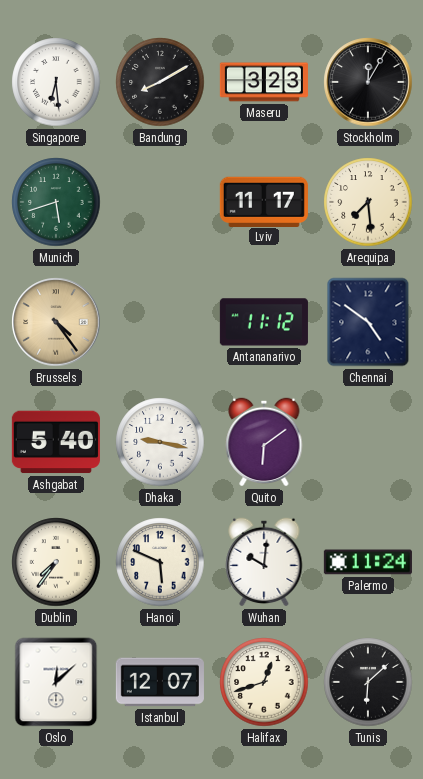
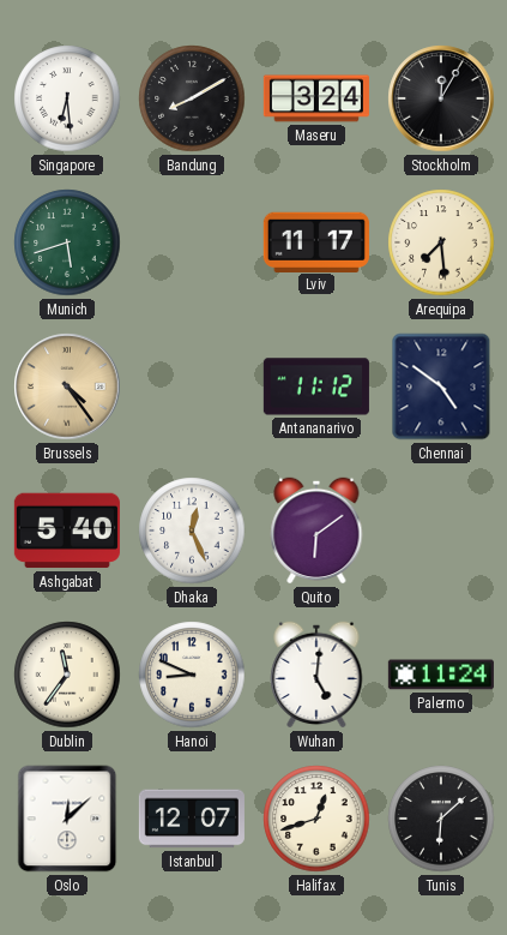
Maseru: 3:23 -> 3:24
Dhaka: 9:17 -> 12:26
Dublin: 7:36 -> 11:36
Hanoi: 5:49 -> 8:49
Wuhan: 10:01 -> 5:01
